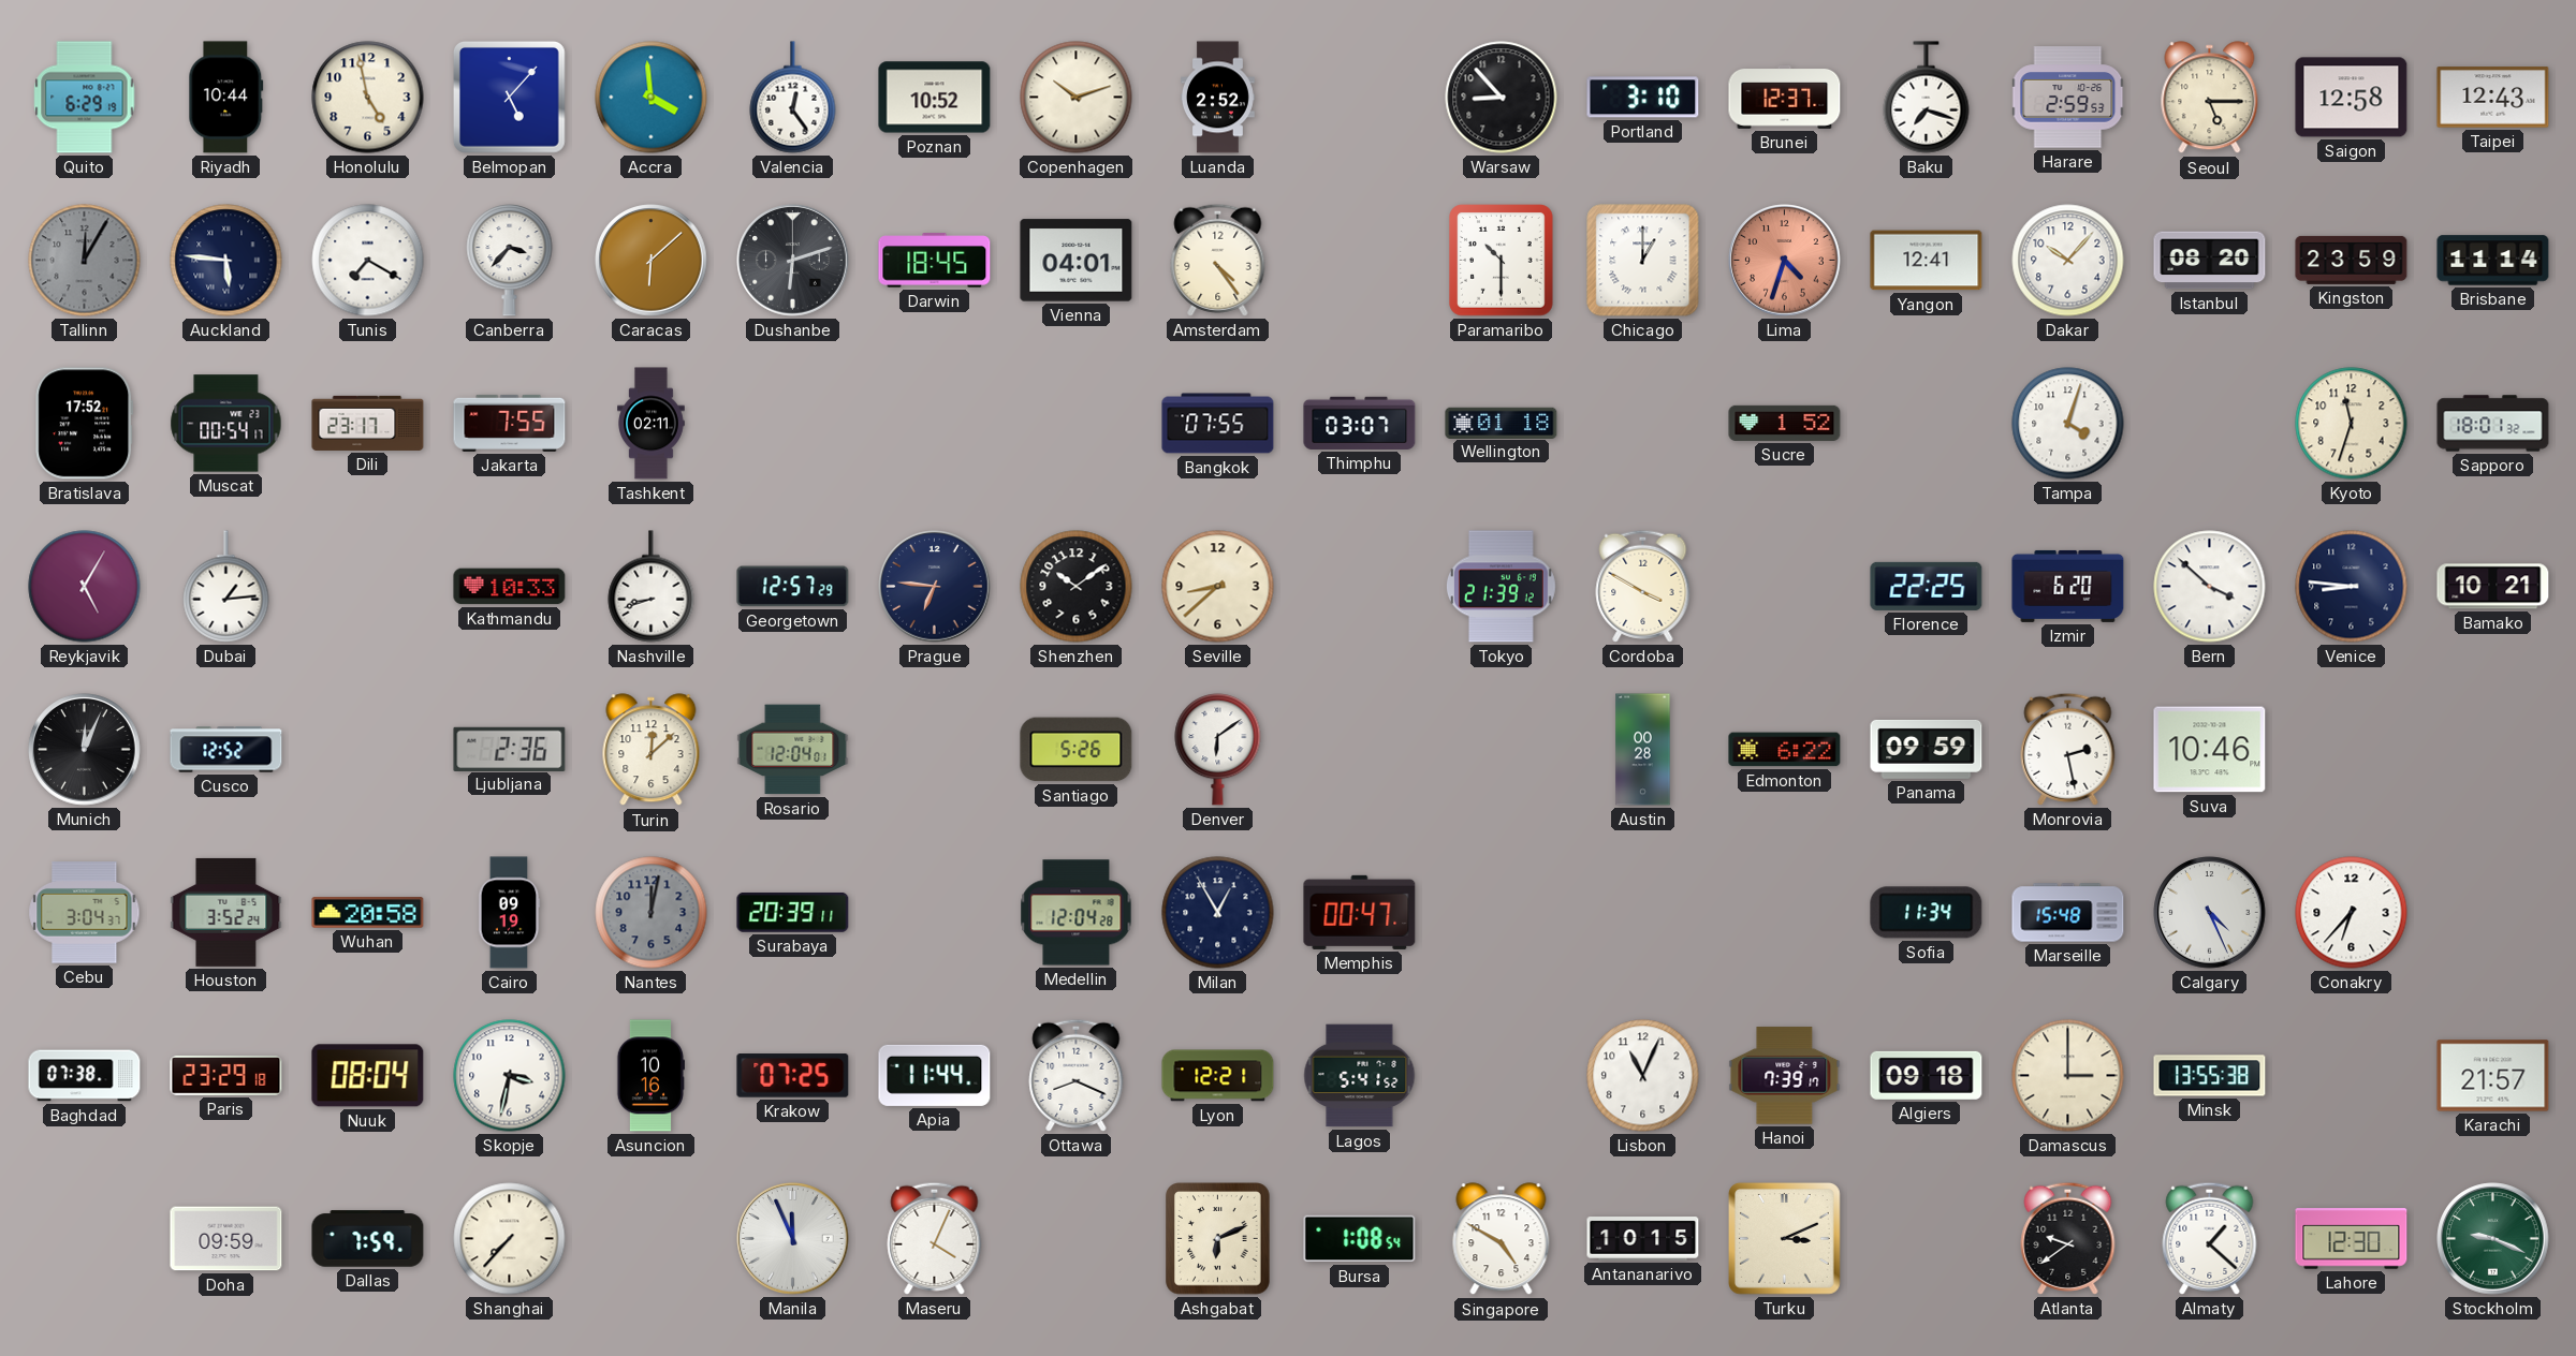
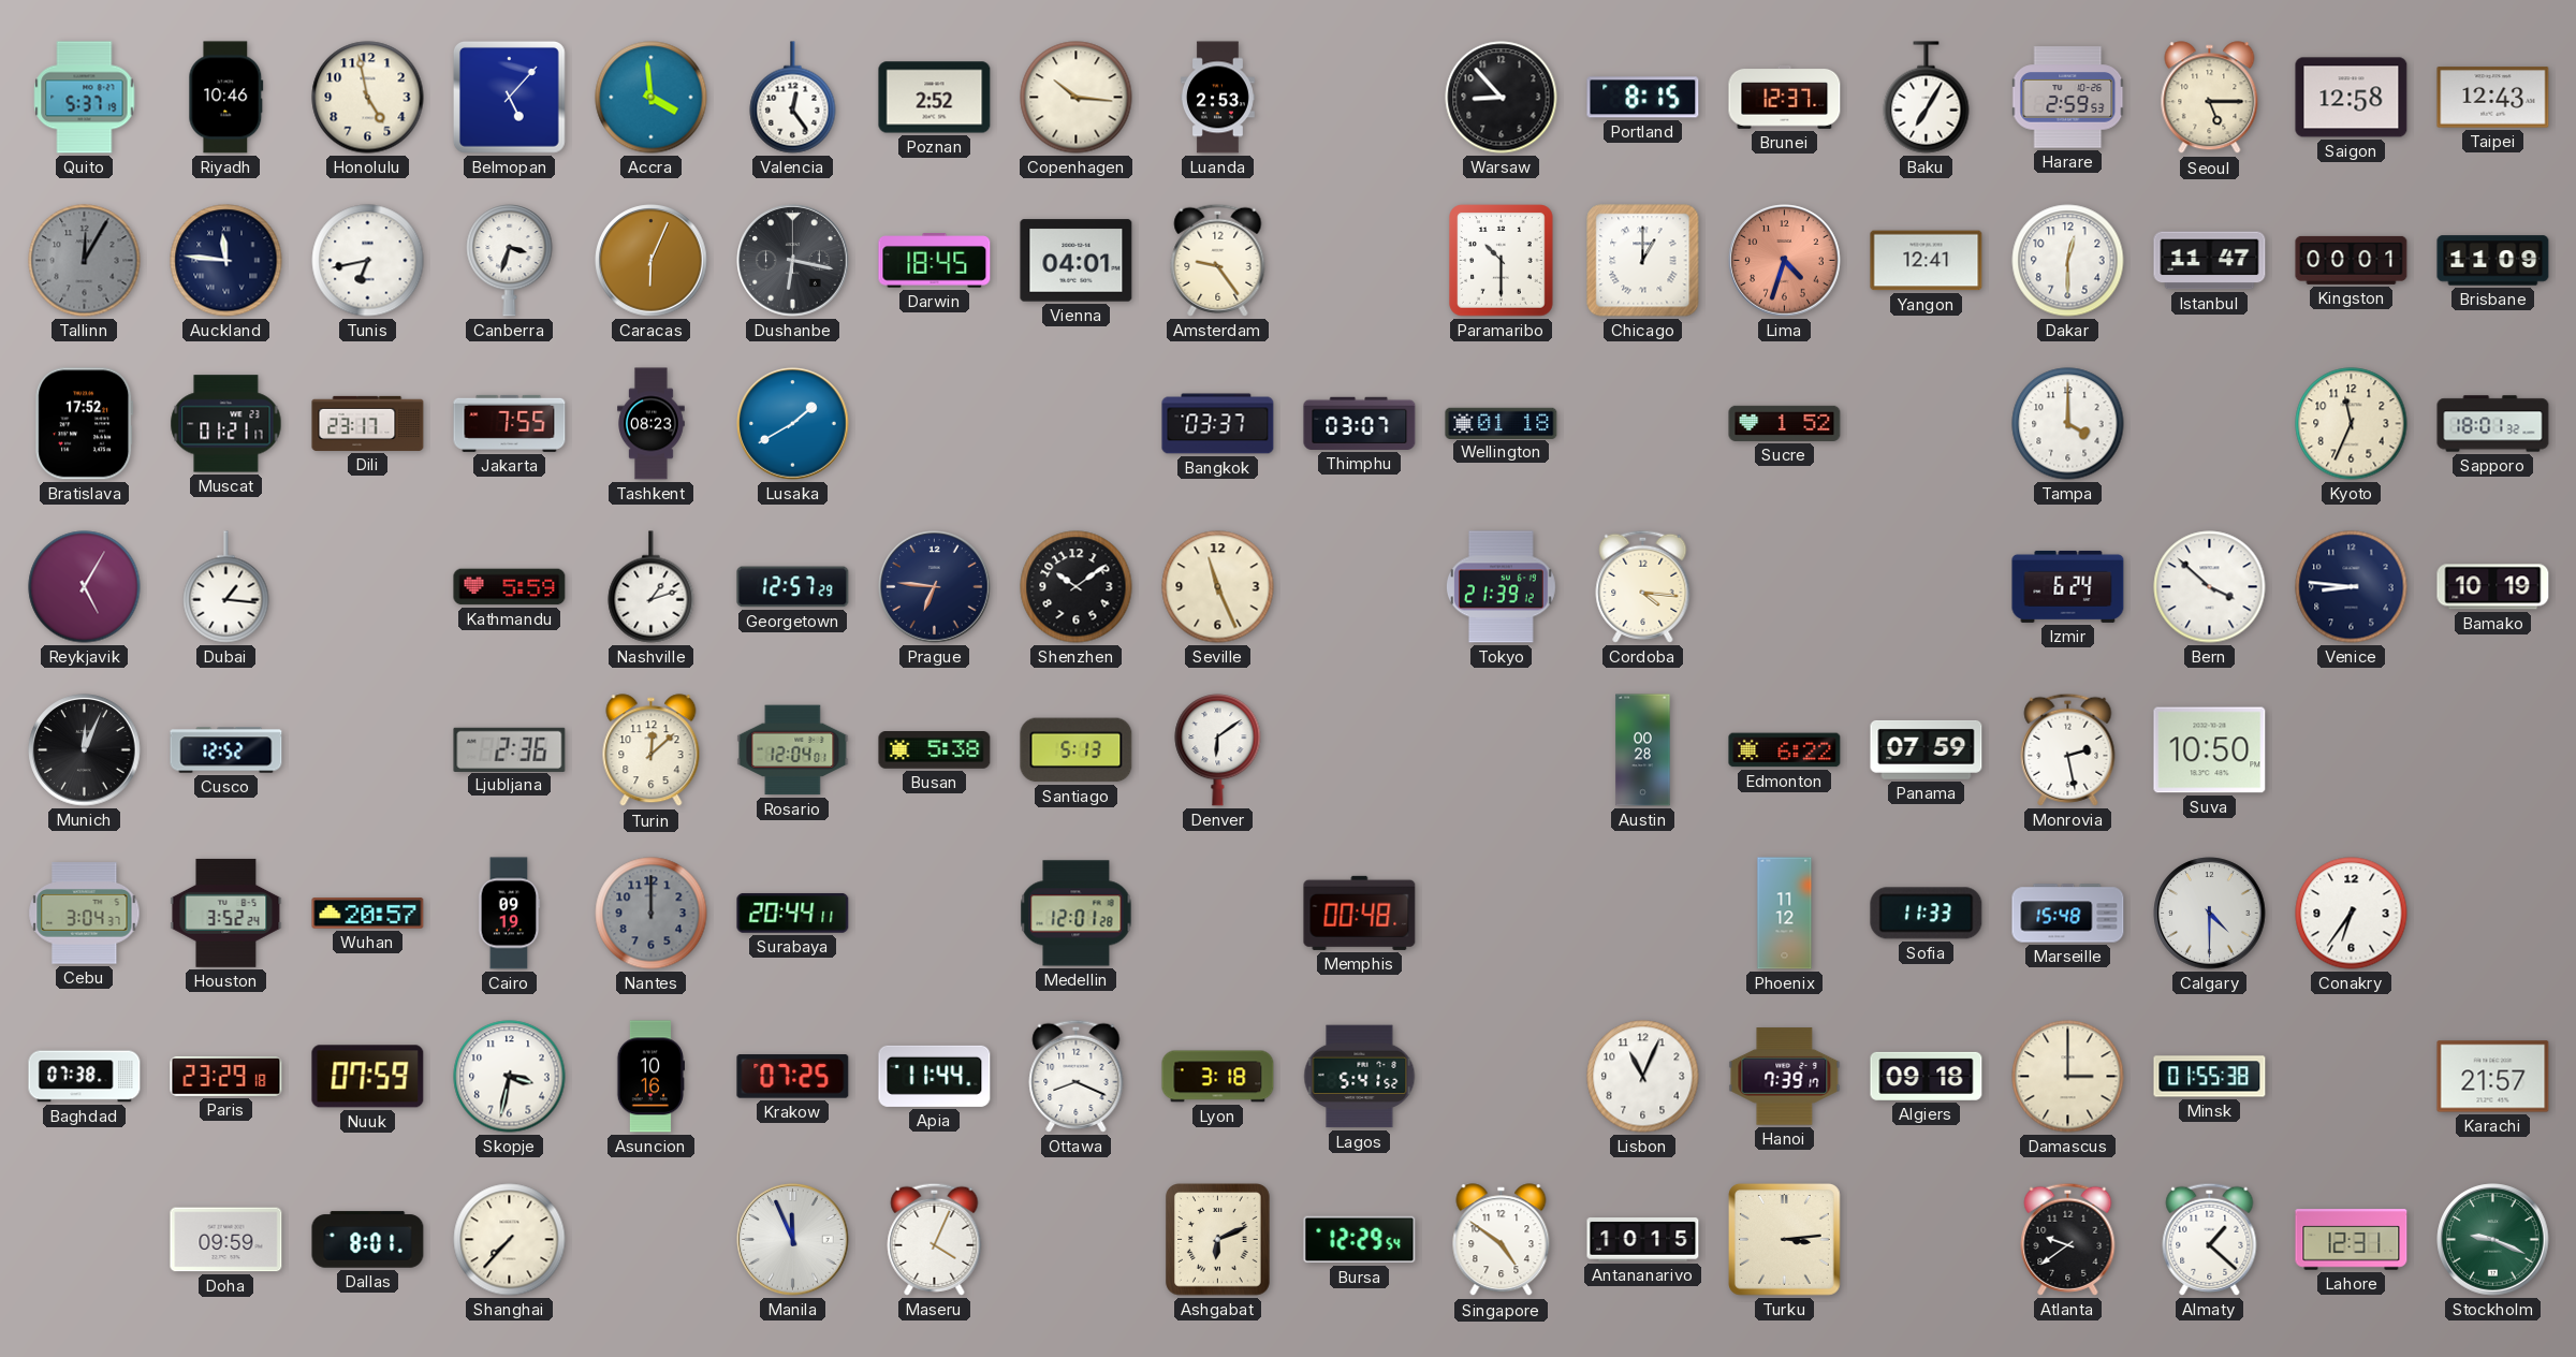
Quito: 6:29 -> 5:37
Riyadh: 10:44 -> 10:46
Poznan: 10:52 -> 2:52
Copenhagen: 10:12 -> 10:16
Luanda: 2:52 -> 2:53
Portland: 3:10 -> 8:15
Baku: 7:18 -> 7:05
Auckland: 5:46 -> 11:46
Tunis: 7:20 -> 6:43
Canberra: 3:37 -> 3:33
Caracas: 6:08 -> 6:04
Dushanbe: 6:12 -> 6:17
Amsterdam: 4:24 -> 9:24
Dakar: 10:07 -> 12:30
Istanbul: 08:20 -> 11:47
Kingston: 23:59 -> 00:01
Brisbane: 11:14 -> 11:09
Muscat: 00:54 -> 01:21
Tashkent: 02:11 -> 08:23
Lusaka: none -> 1:40
Bangkok: 07:55 -> 03:37
Tampa: 4:03 -> 4:00
Kyoto: 11:33 -> 11:34
Dubai: 1:14 -> 1:16
Kathmandu: 10:33 -> 5:59
Nashville: 8:42 -> 1:12
Seville: 8:38 -> 11:26
Cordoba: 3:50 -> 4:16
Florence: 22:25 -> none
Izmir: 6:20 -> 6:24
Bamako: 10:21 -> 10:19
Busan: none -> 5:38
Santiago: 5:26 -> 5:13
Panama: 09:59 -> 07:59
Suva: 10:46 -> 10:50
Wuhan: 20:58 -> 20:57
Nantes: 12:02 -> 12:00
Surabaya: 20:39 -> 20:44
Medellin: 12:04 -> 12:01
Milan: 12:55 -> none
Memphis: 00:47 -> 00:48
Phoenix: none -> 11:12
Sofia: 11:34 -> 11:33
Calgary: 4:26 -> 4:30
Conakry: 6:37 -> 6:36
Nuuk: 08:04 -> 07:59
Lyon: 12:21 -> 3:18
Minsk: 13:55 -> 01:55
Dallas: 7:59 -> 8:01
Bursa: 1:08 -> 12:29
Singapore: 4:50 -> 4:51
Turku: 3:11 -> 3:14
Lahore: 12:30 -> 12:31
